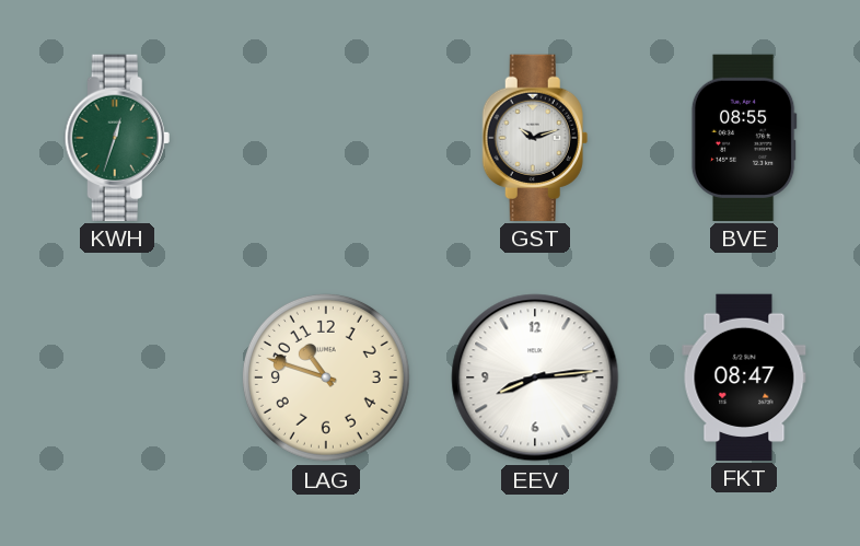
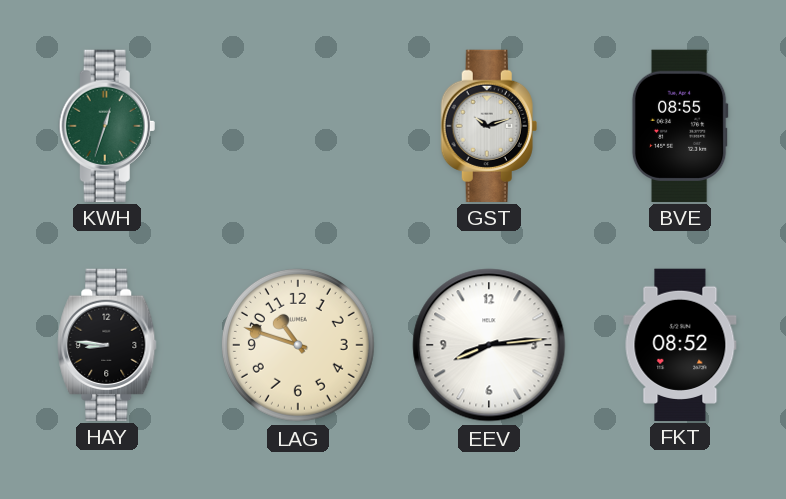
HAY: none -> 8:46
FKT: 08:47 -> 08:52
